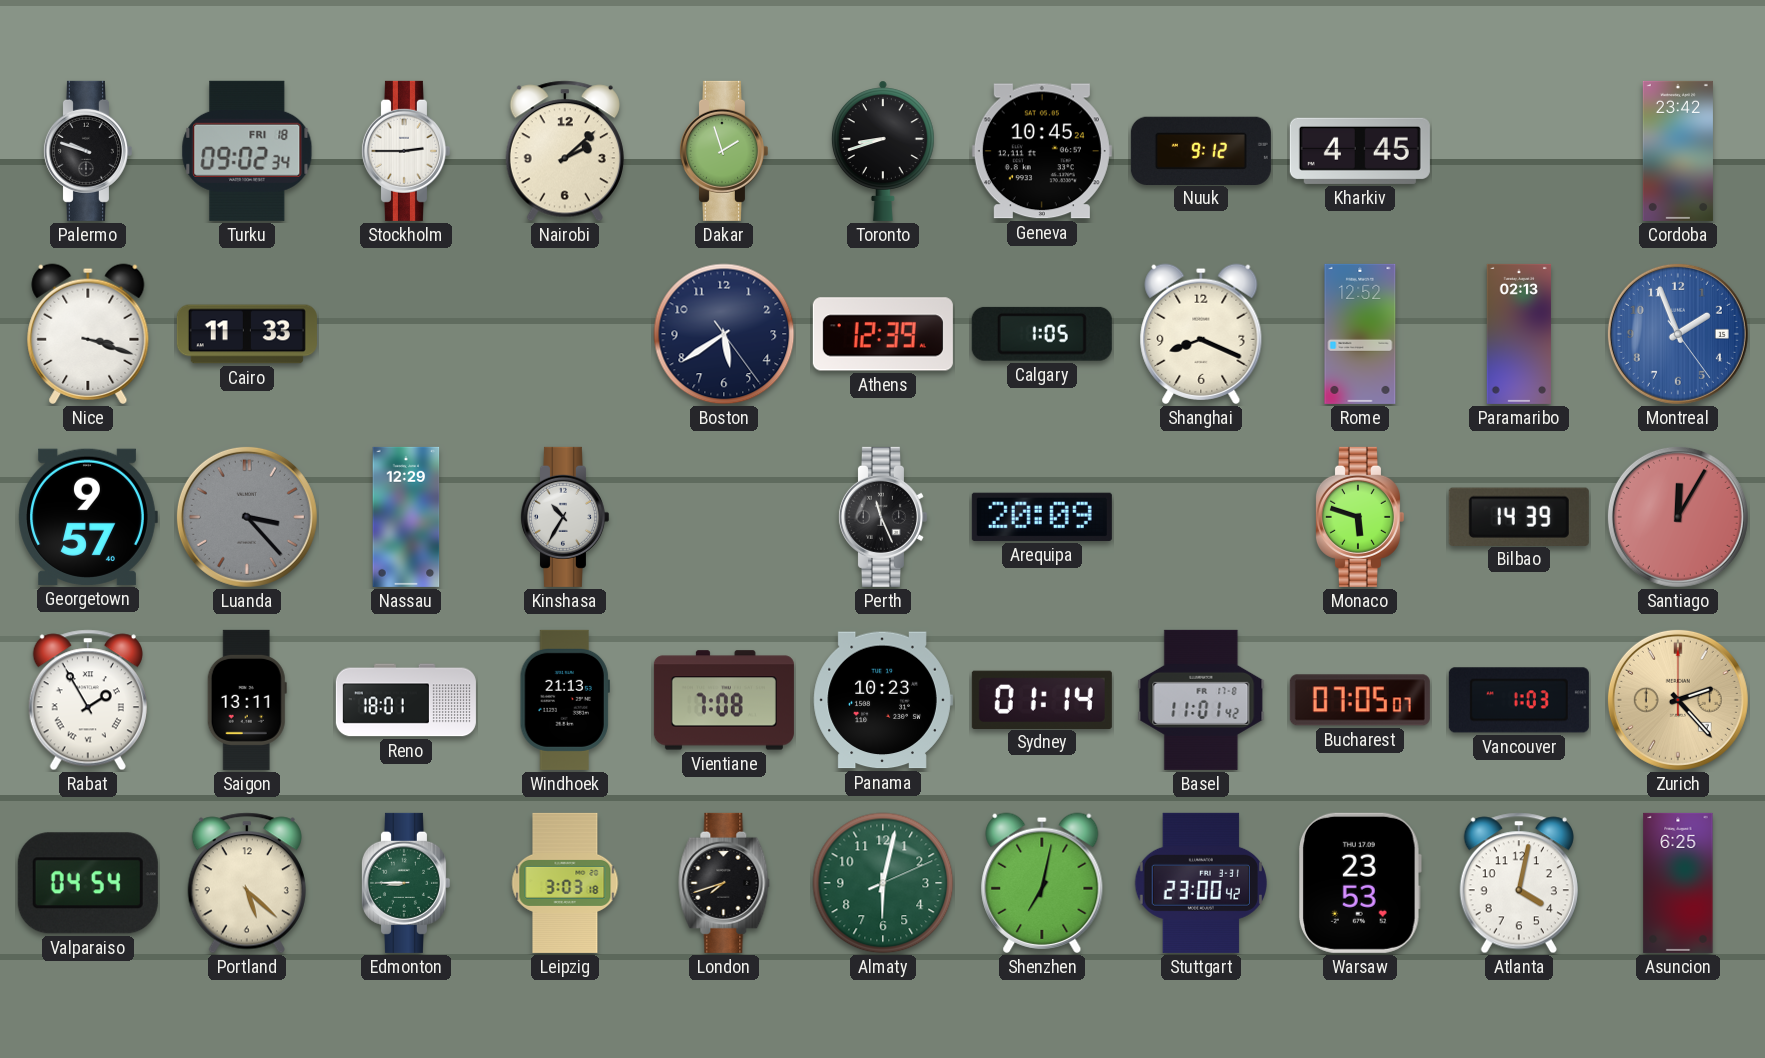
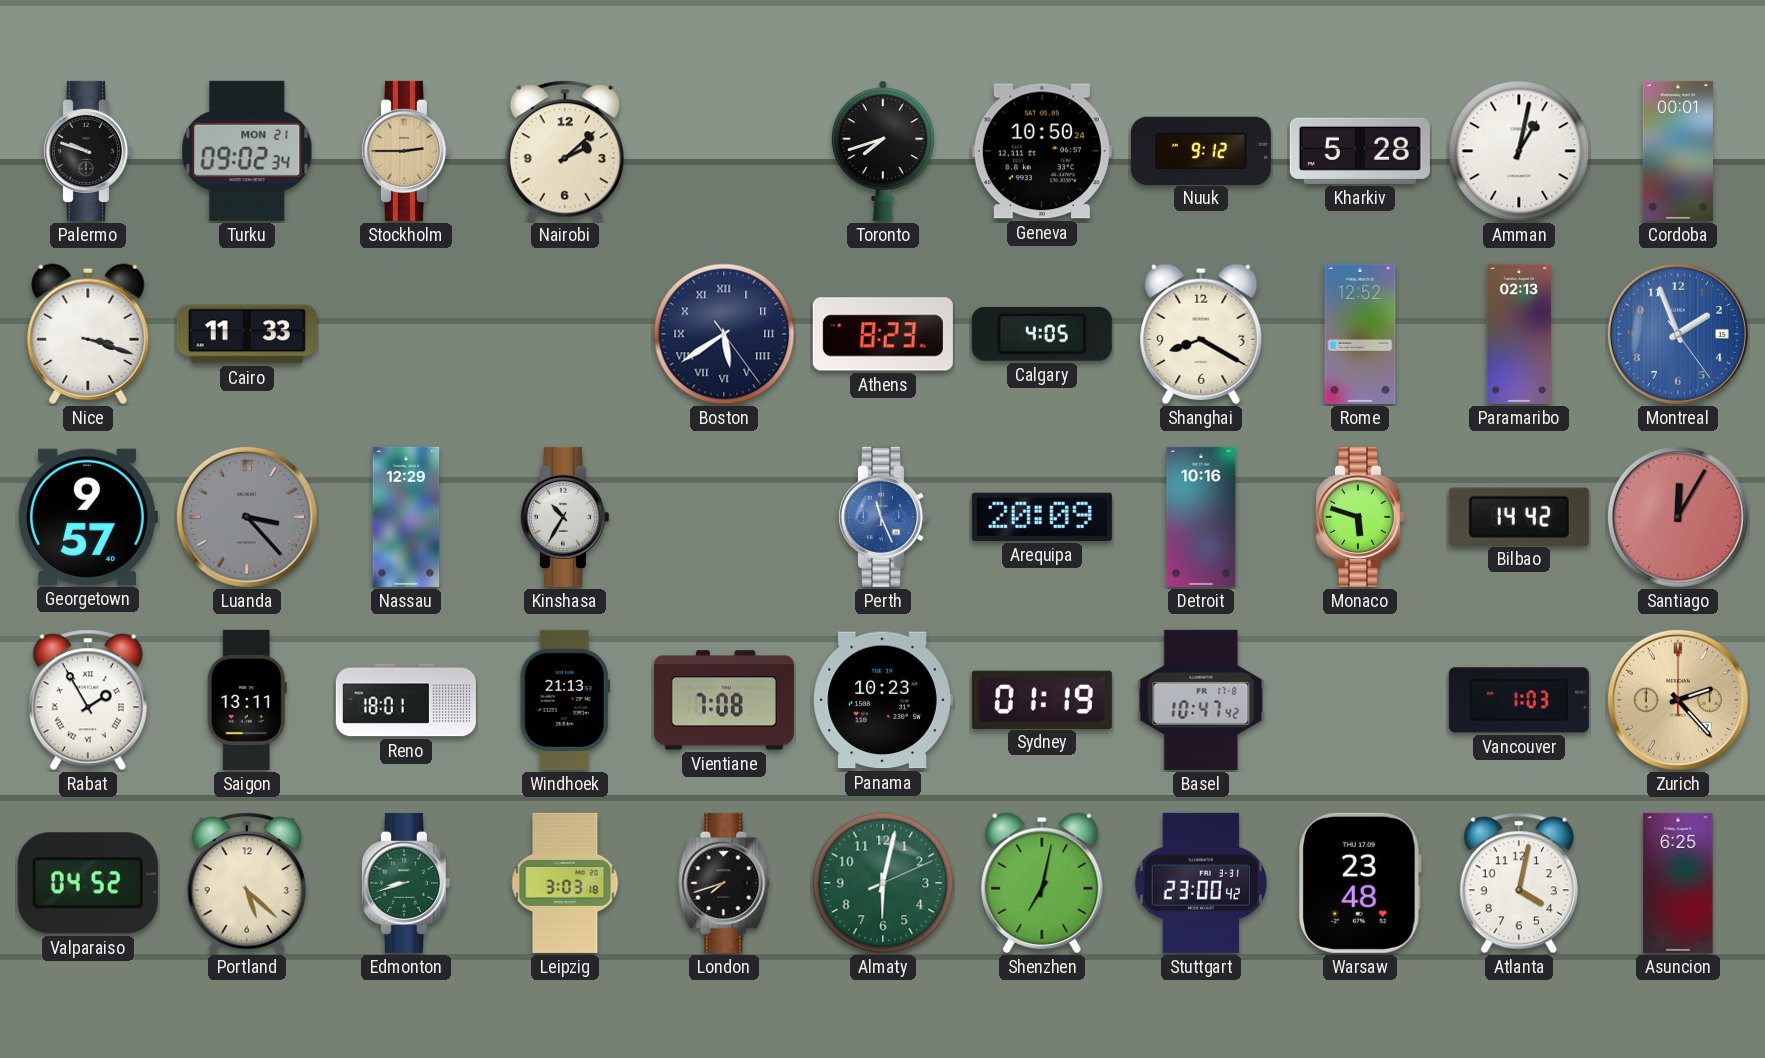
Turku date: FRI 18 -> MON 21
Stockholm dial: white -> champagne
Dakar: 1:57 -> none
Toronto: 8:42 -> 7:42
Geneva: 10:45 -> 10:50
Kharkiv: 4:45 -> 5:28
Amman: none -> 1:02
Cordoba: 23:42 -> 00:01
Boston numerals: Arabic -> Roman
Athens: 12:39 -> 8:23
Calgary: 1:05 -> 4:05
Shanghai: 8:19 -> 8:20
Perth dial: black -> blue
Detroit: none -> 10:16
Bilbao: 14:39 -> 14:42
Sydney: 01:14 -> 01:19
Basel: 11:01 -> 10:47
Bucharest: 07:05 -> none
Valparaiso: 04:54 -> 04:52
Edmonton: 8:45 -> 8:42
Warsaw: 23:53 -> 23:48
